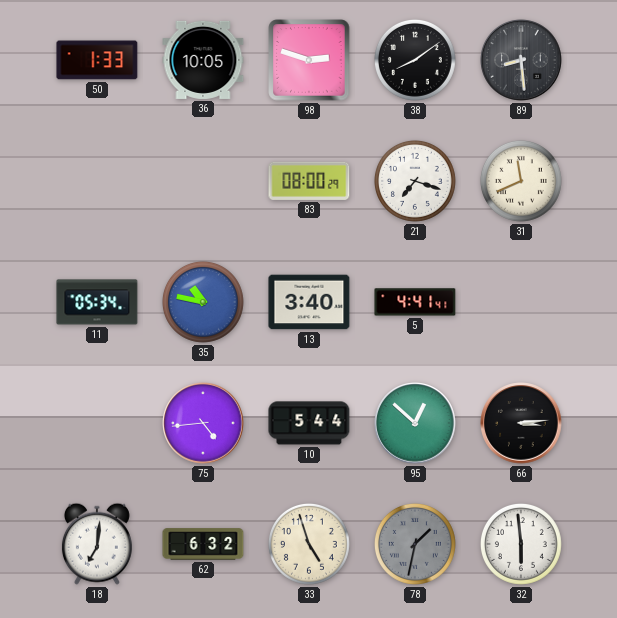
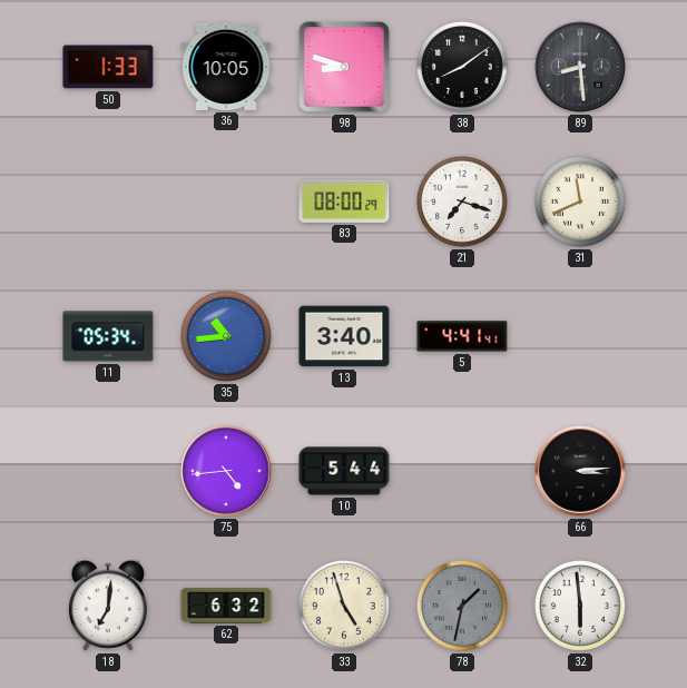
98: 2:48 -> 8:48
35: 10:47 -> 10:44
95: 12:52 -> none
